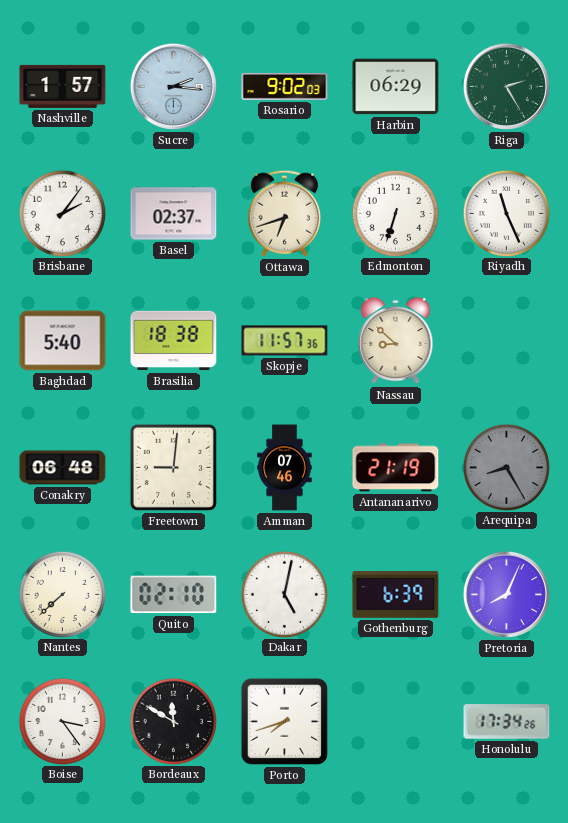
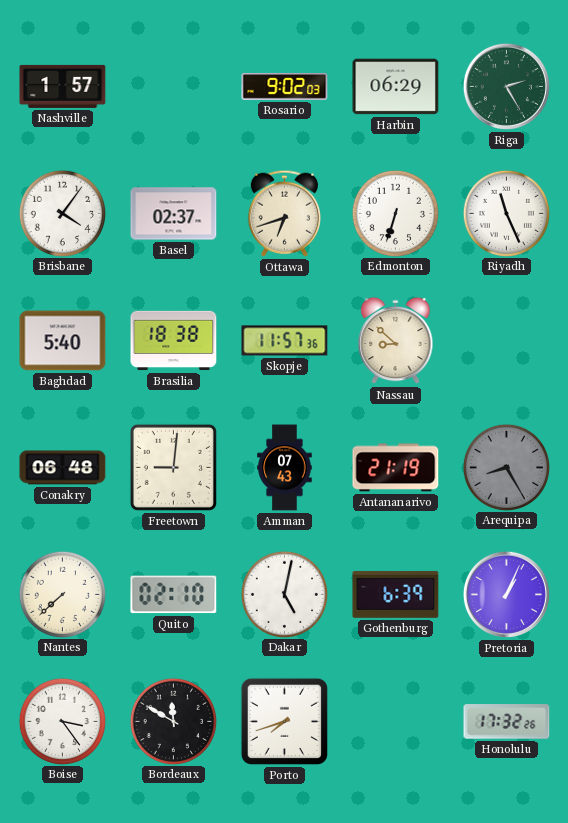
Sucre: 2:16 -> none
Brisbane: 2:06 -> 4:06
Amman: 07:46 -> 07:43
Pretoria: 8:04 -> 1:04
Honolulu: 17:34 -> 17:32
